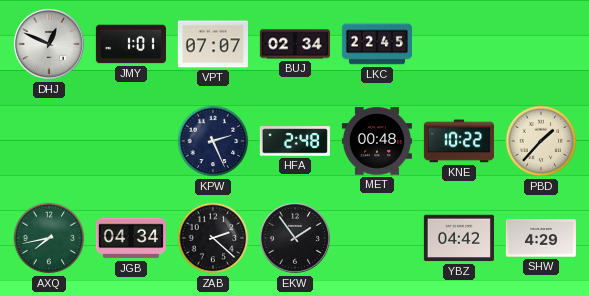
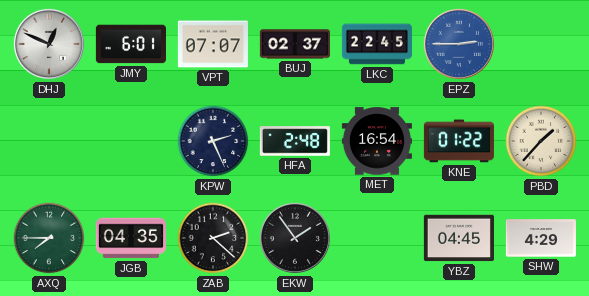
JMY: 1:01 -> 6:01
BUJ: 02:34 -> 02:37
EPZ: none -> 2:45
MET: 00:48 -> 16:54
KNE: 10:22 -> 01:22
AXQ: 7:43 -> 7:45
JGB: 04:34 -> 04:35
YBZ: 04:42 -> 04:45
